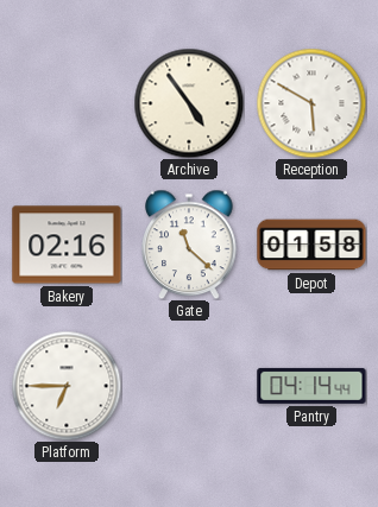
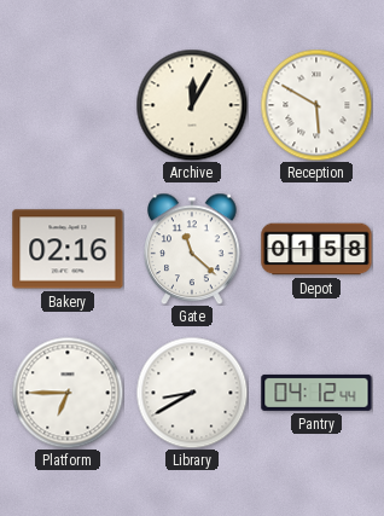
Archive: 4:54 -> 12:05
Library: none -> 8:40
Pantry: 04:14 -> 04:12
